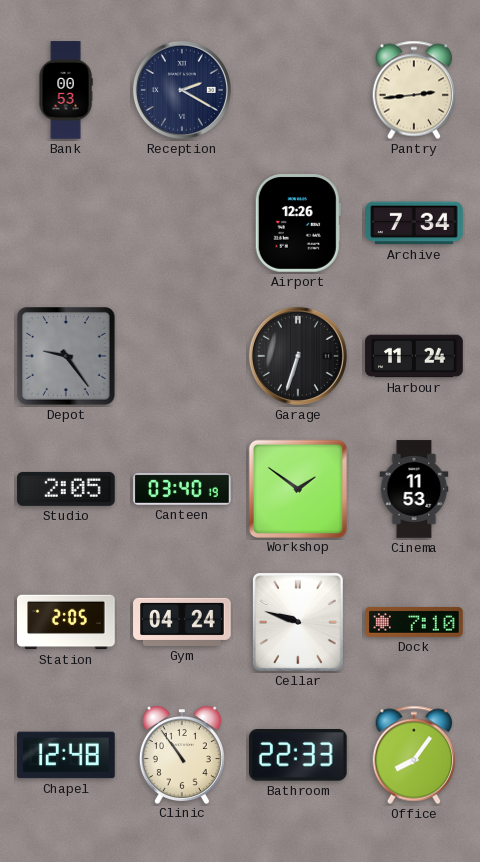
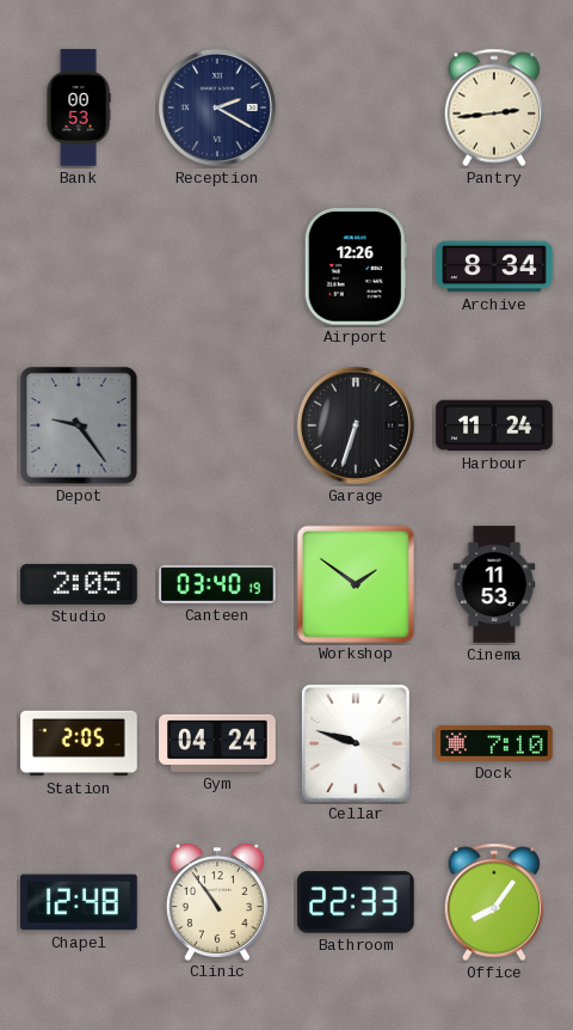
Archive: 7:34 -> 8:34
